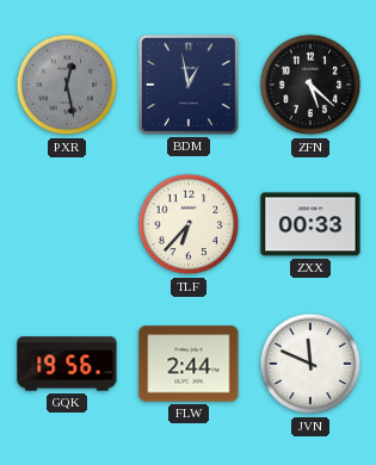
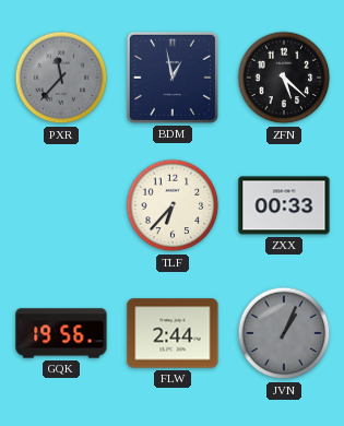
PXR: 12:28 -> 11:37
JVN: 11:49 -> 1:04
JVN dial: white -> grey
